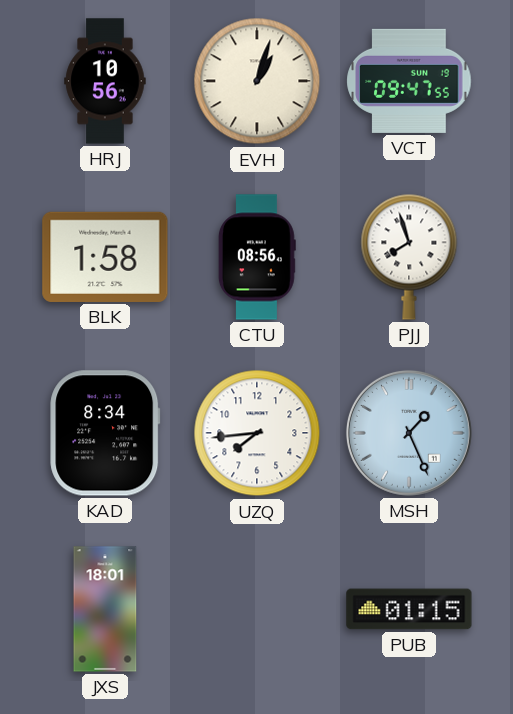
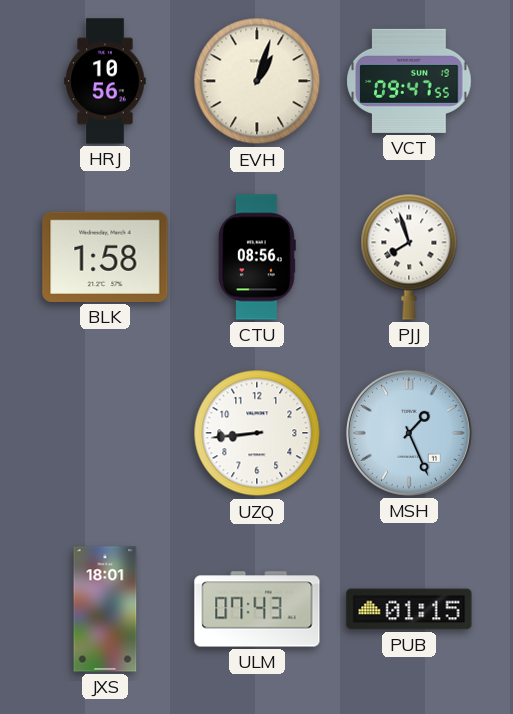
KAD: 8:34 -> none
UZQ: 7:44 -> 8:44
ULM: none -> 07:43
